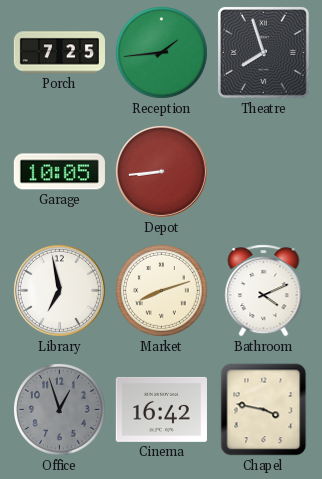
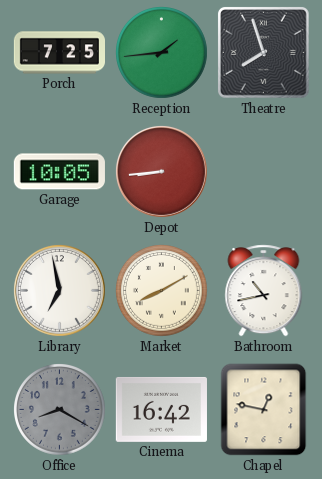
Market: 8:12 -> 8:10
Bathroom: 4:11 -> 10:43
Office: 12:57 -> 8:20
Chapel: 3:47 -> 12:47
